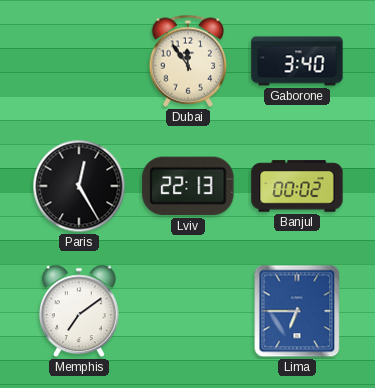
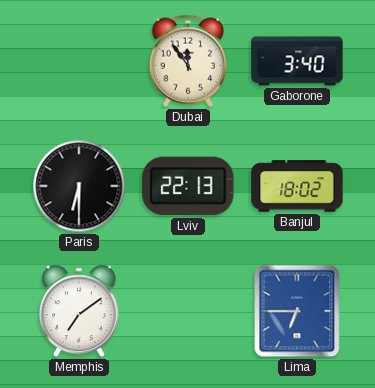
Paris: 12:25 -> 6:30
Banjul: 00:02 -> 18:02
